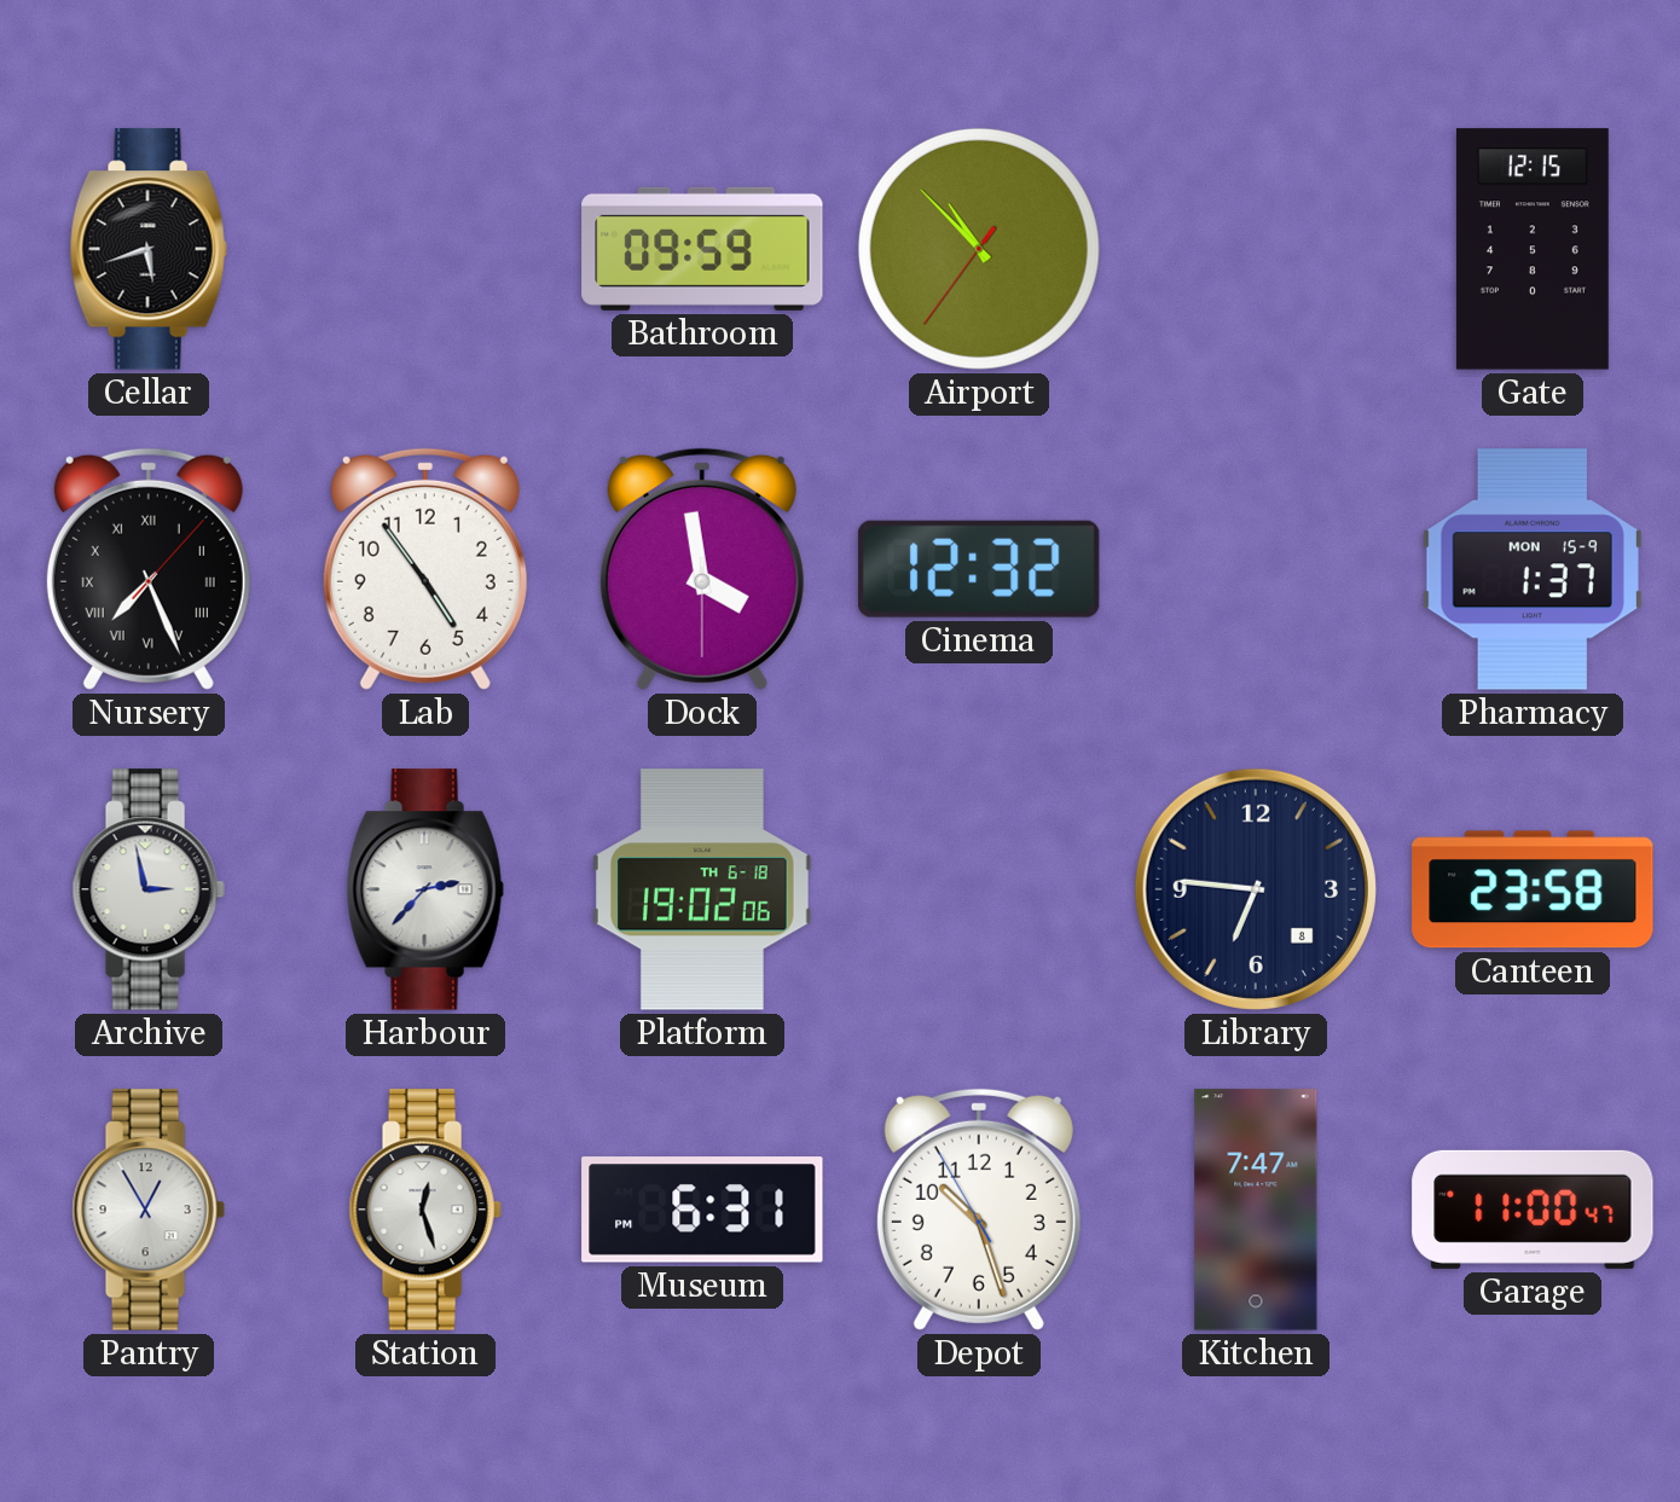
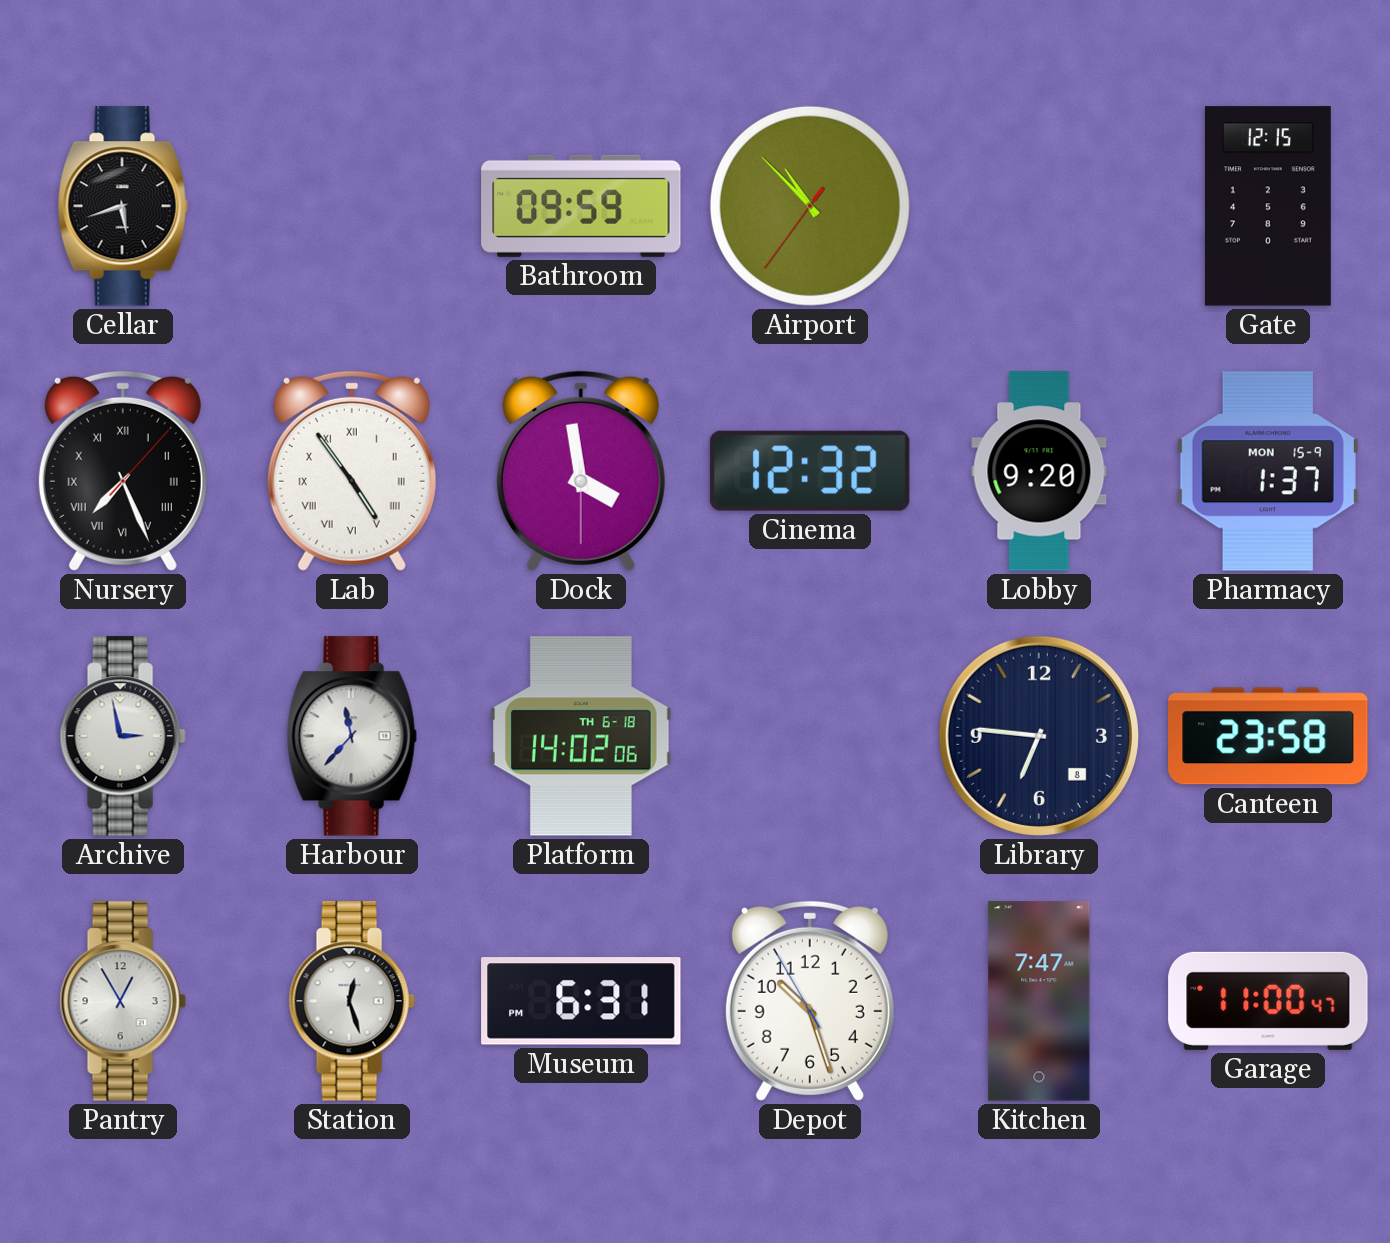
Lab numerals: Arabic -> Roman
Lobby: none -> 9:20
Harbour: 2:37 -> 11:37
Platform: 19:02 -> 14:02
